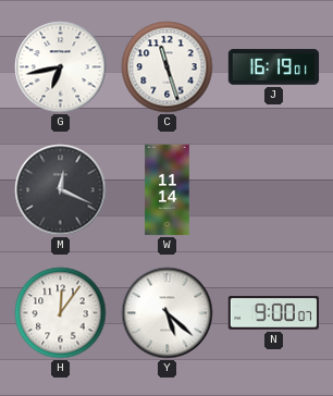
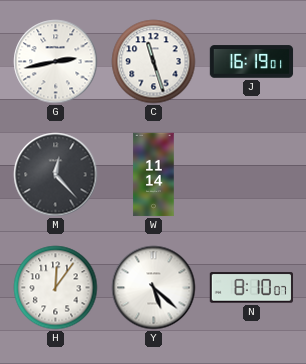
G: 6:43 -> 2:43
M: 12:19 -> 12:23
N: 9:00 -> 8:10
